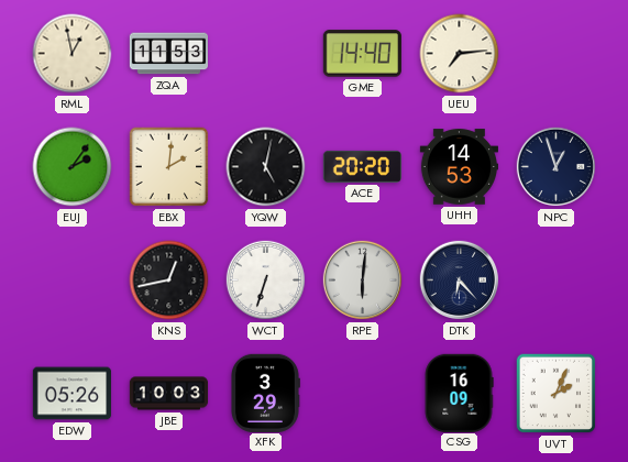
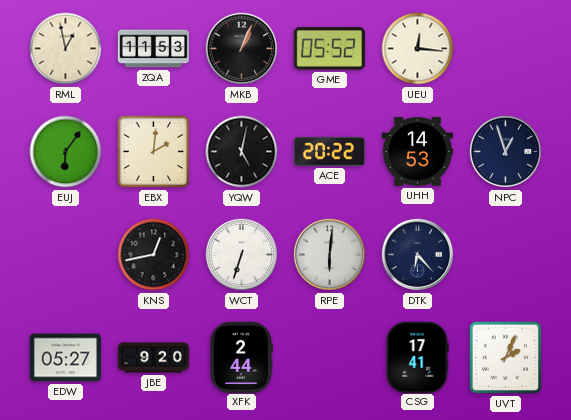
MKB: none -> 1:04
GME: 14:40 -> 05:52
UEU: 7:14 -> 12:16
EUJ: 2:06 -> 6:06
ACE: 20:20 -> 20:22
EDW: 05:26 -> 05:27
JBE: 10:03 -> 9:20
XFK: 3:29 -> 2:44
CSG: 16:09 -> 17:41
